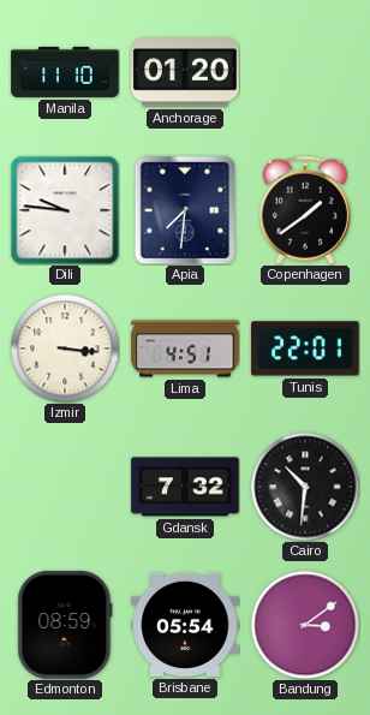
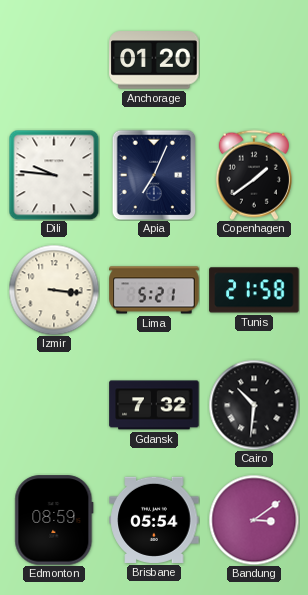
Manila: 11:10 -> none
Apia: 7:31 -> 7:04
Lima: 4:51 -> 5:21
Tunis: 22:01 -> 21:58
